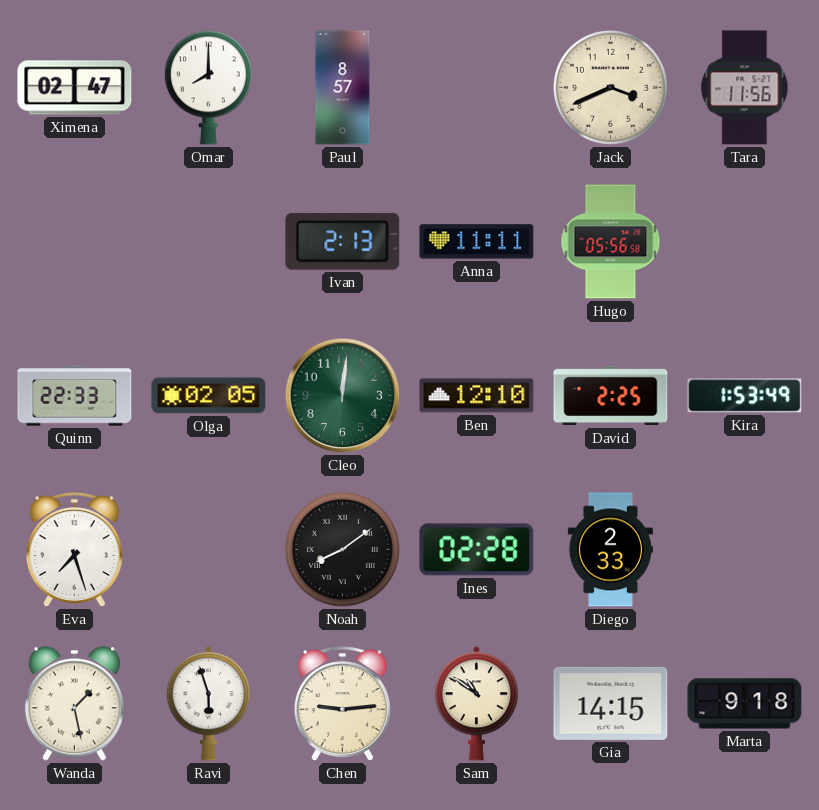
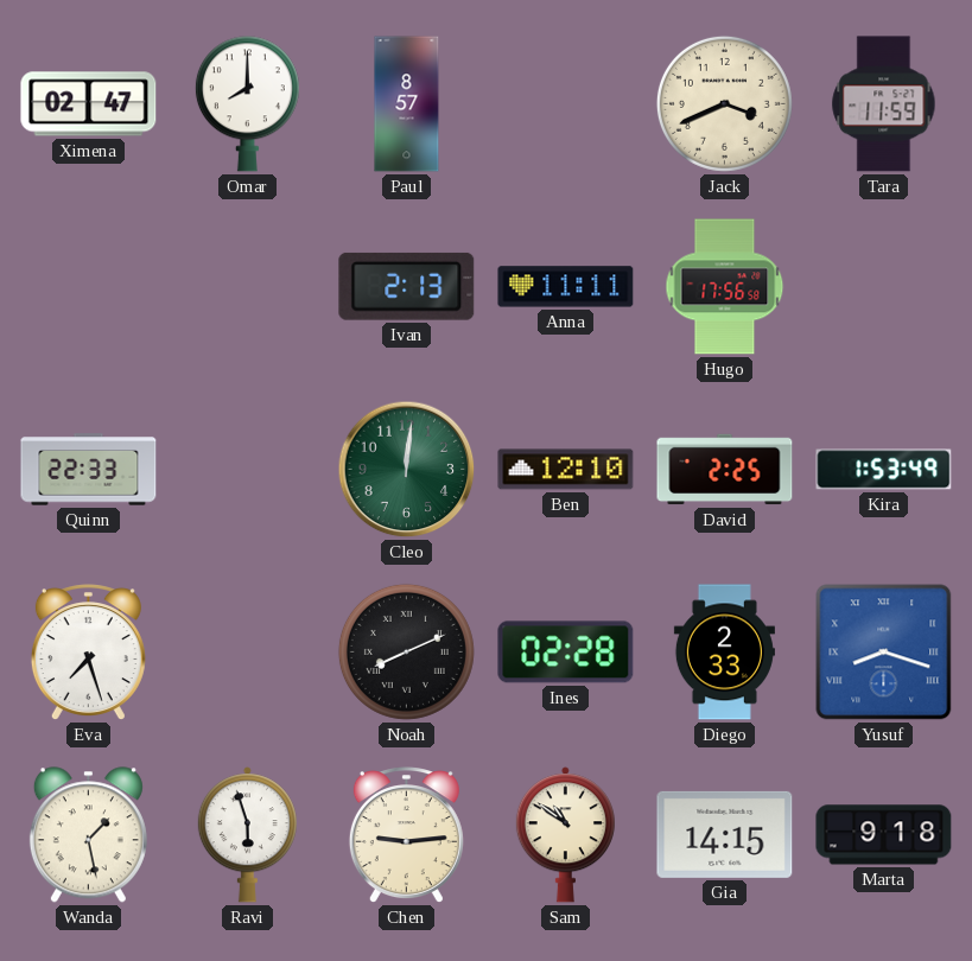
Tara: 11:56 -> 11:59
Hugo: 05:56 -> 17:56
Olga: 02:05 -> none
Noah: 8:09 -> 8:11
Yusuf: none -> 8:18
